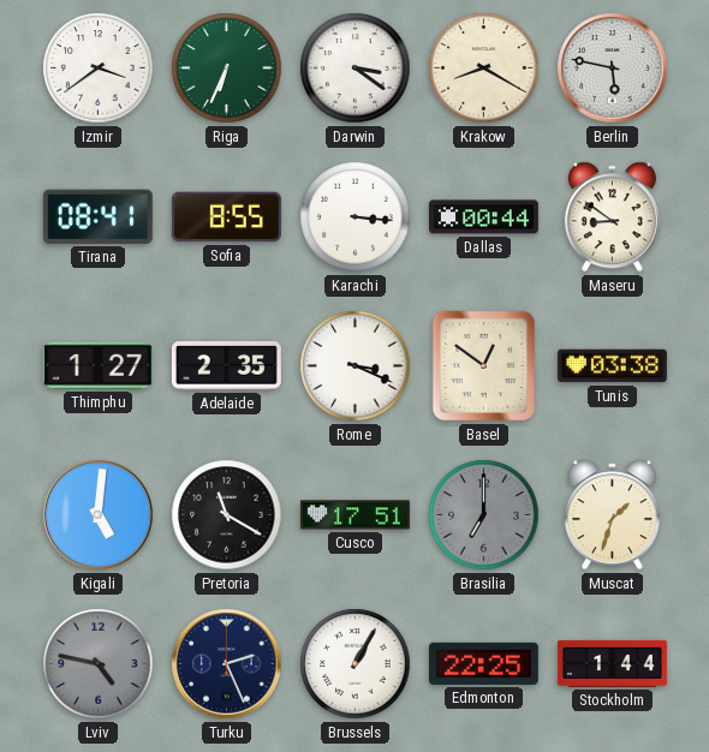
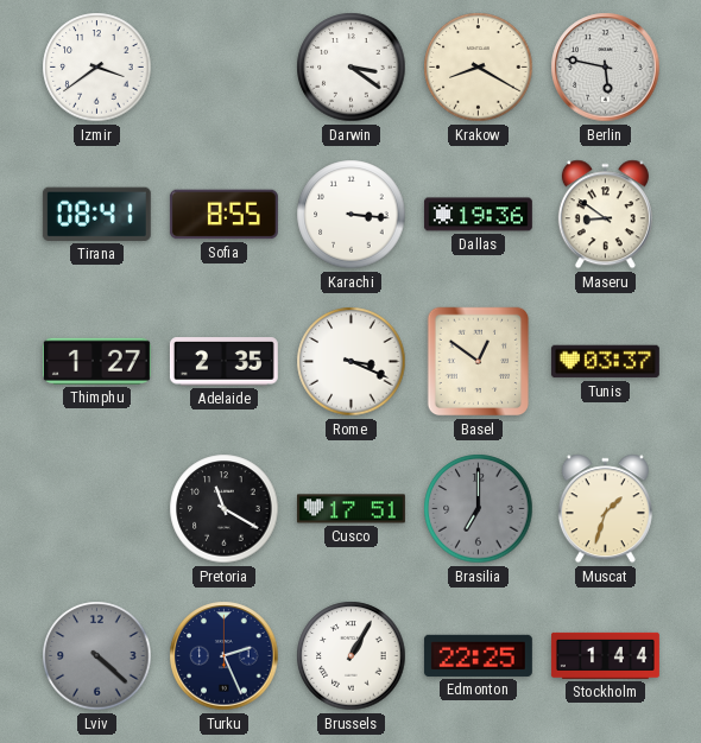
Riga: 6:34 -> none
Dallas: 00:44 -> 19:36
Tunis: 03:38 -> 03:37
Kigali: 5:01 -> none
Lviv: 4:47 -> 4:22
